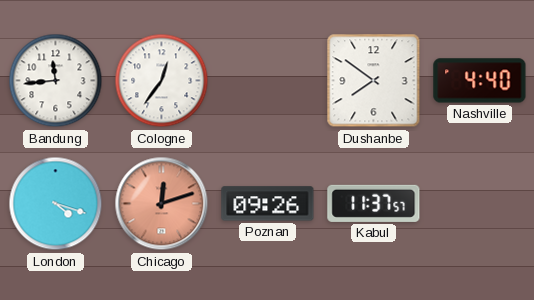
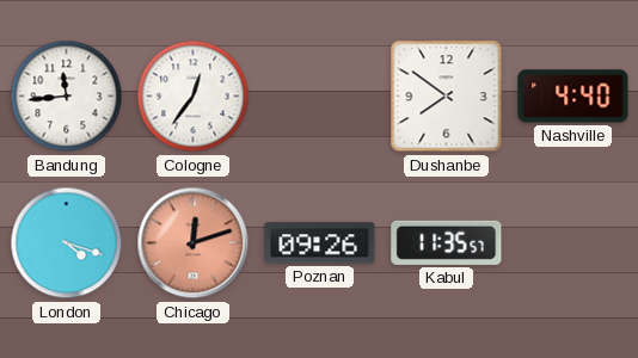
Kabul: 11:37 -> 11:35
